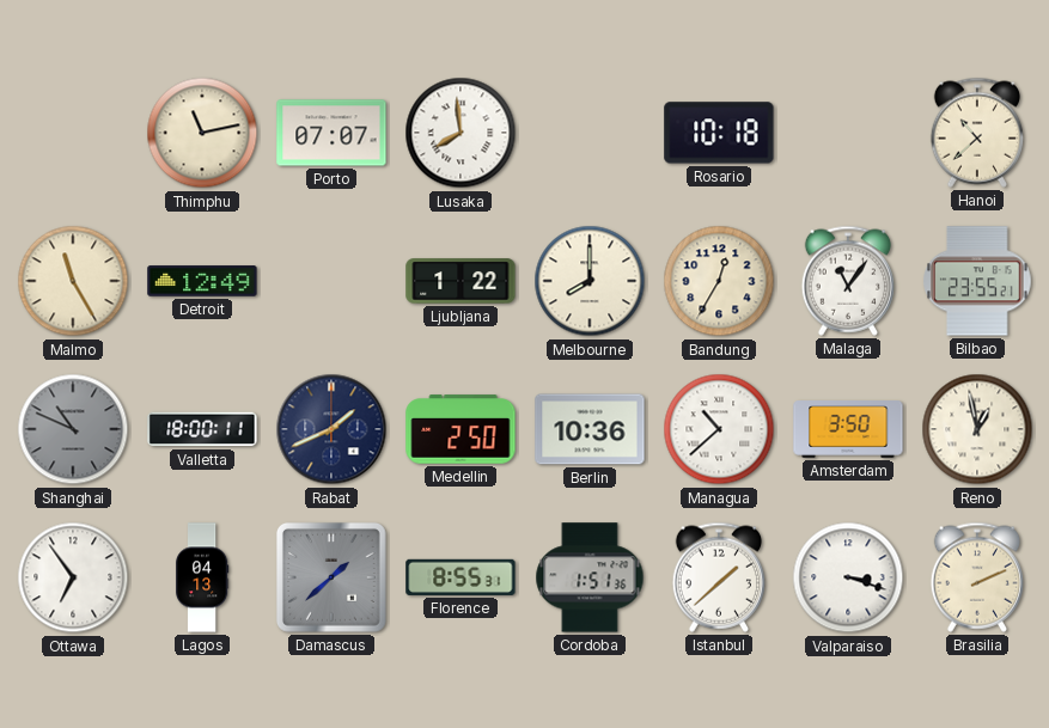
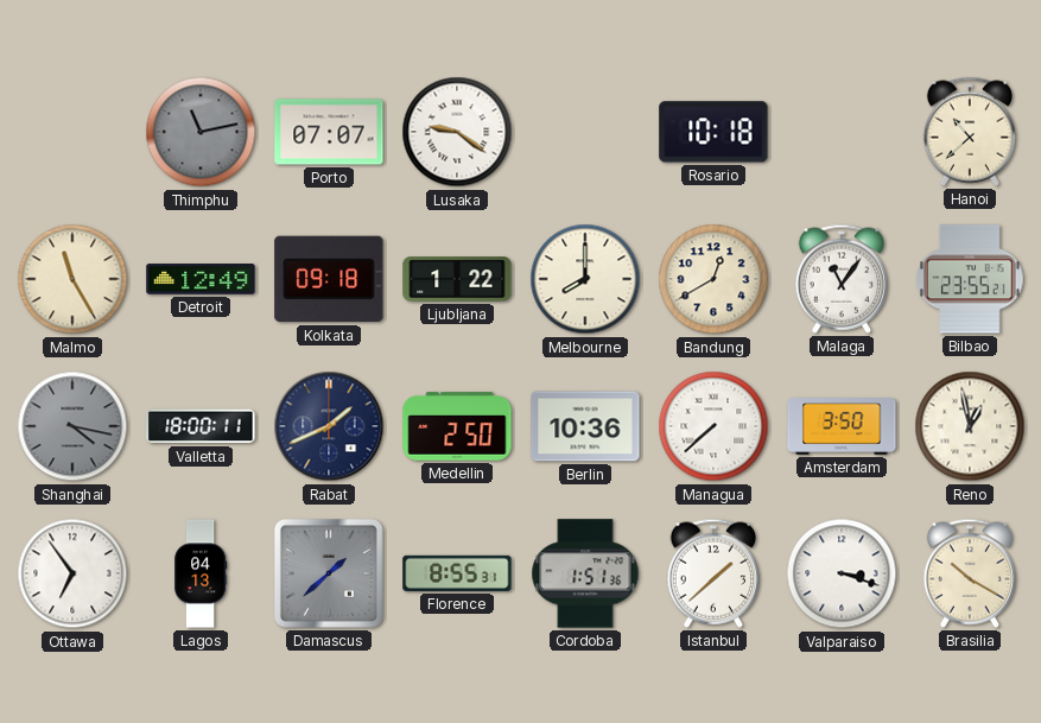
Thimphu dial: cream -> grey
Lusaka: 7:59 -> 9:21
Kolkata: none -> 09:18
Bandung: 12:35 -> 12:40
Shanghai: 10:49 -> 4:17
Managua: 10:38 -> 7:38
Brasilia: 2:11 -> 10:20
